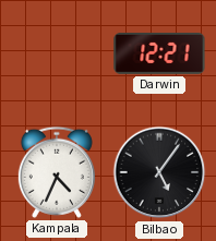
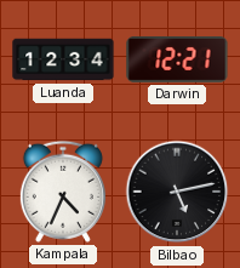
Luanda: none -> 12:34
Bilbao: 5:06 -> 5:13
